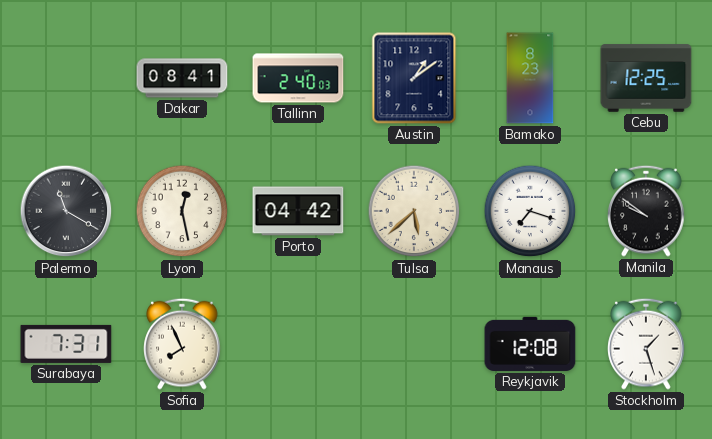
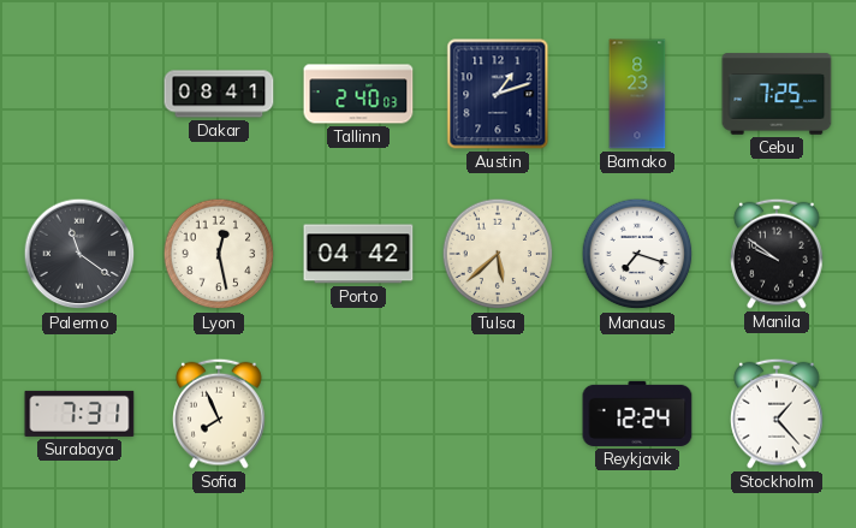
Austin: 1:09 -> 1:12
Cebu: 12:25 -> 7:25
Palermo: 11:20 -> 11:21
Reykjavik: 12:08 -> 12:24
Stockholm: 1:27 -> 1:23
